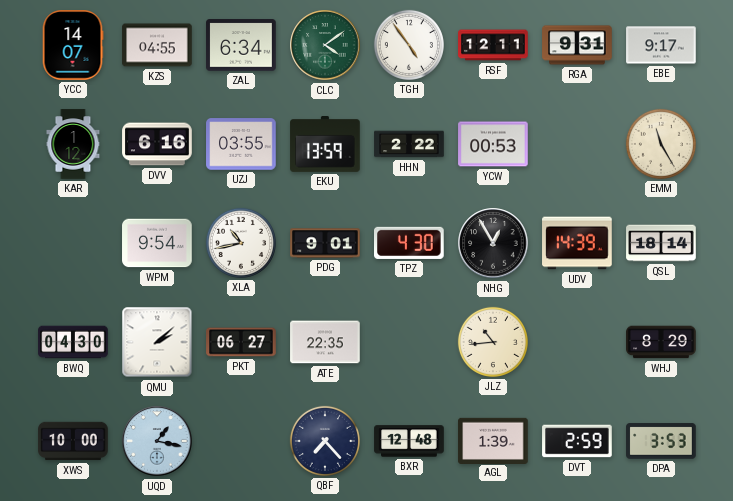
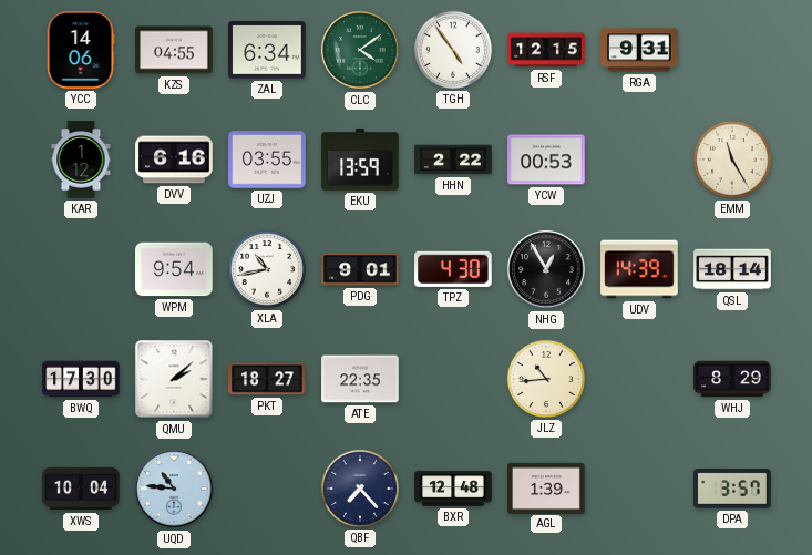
YCC: 14:07 -> 14:06
RSF: 12:11 -> 12:15
EBE: 9:17 -> none
BWQ: 04:30 -> 17:30
PKT: 06:27 -> 18:27
XWS: 10:00 -> 10:04
UQD: 1:17 -> 10:46
DVT: 2:59 -> none
DPA: 3:53 -> 3:57
